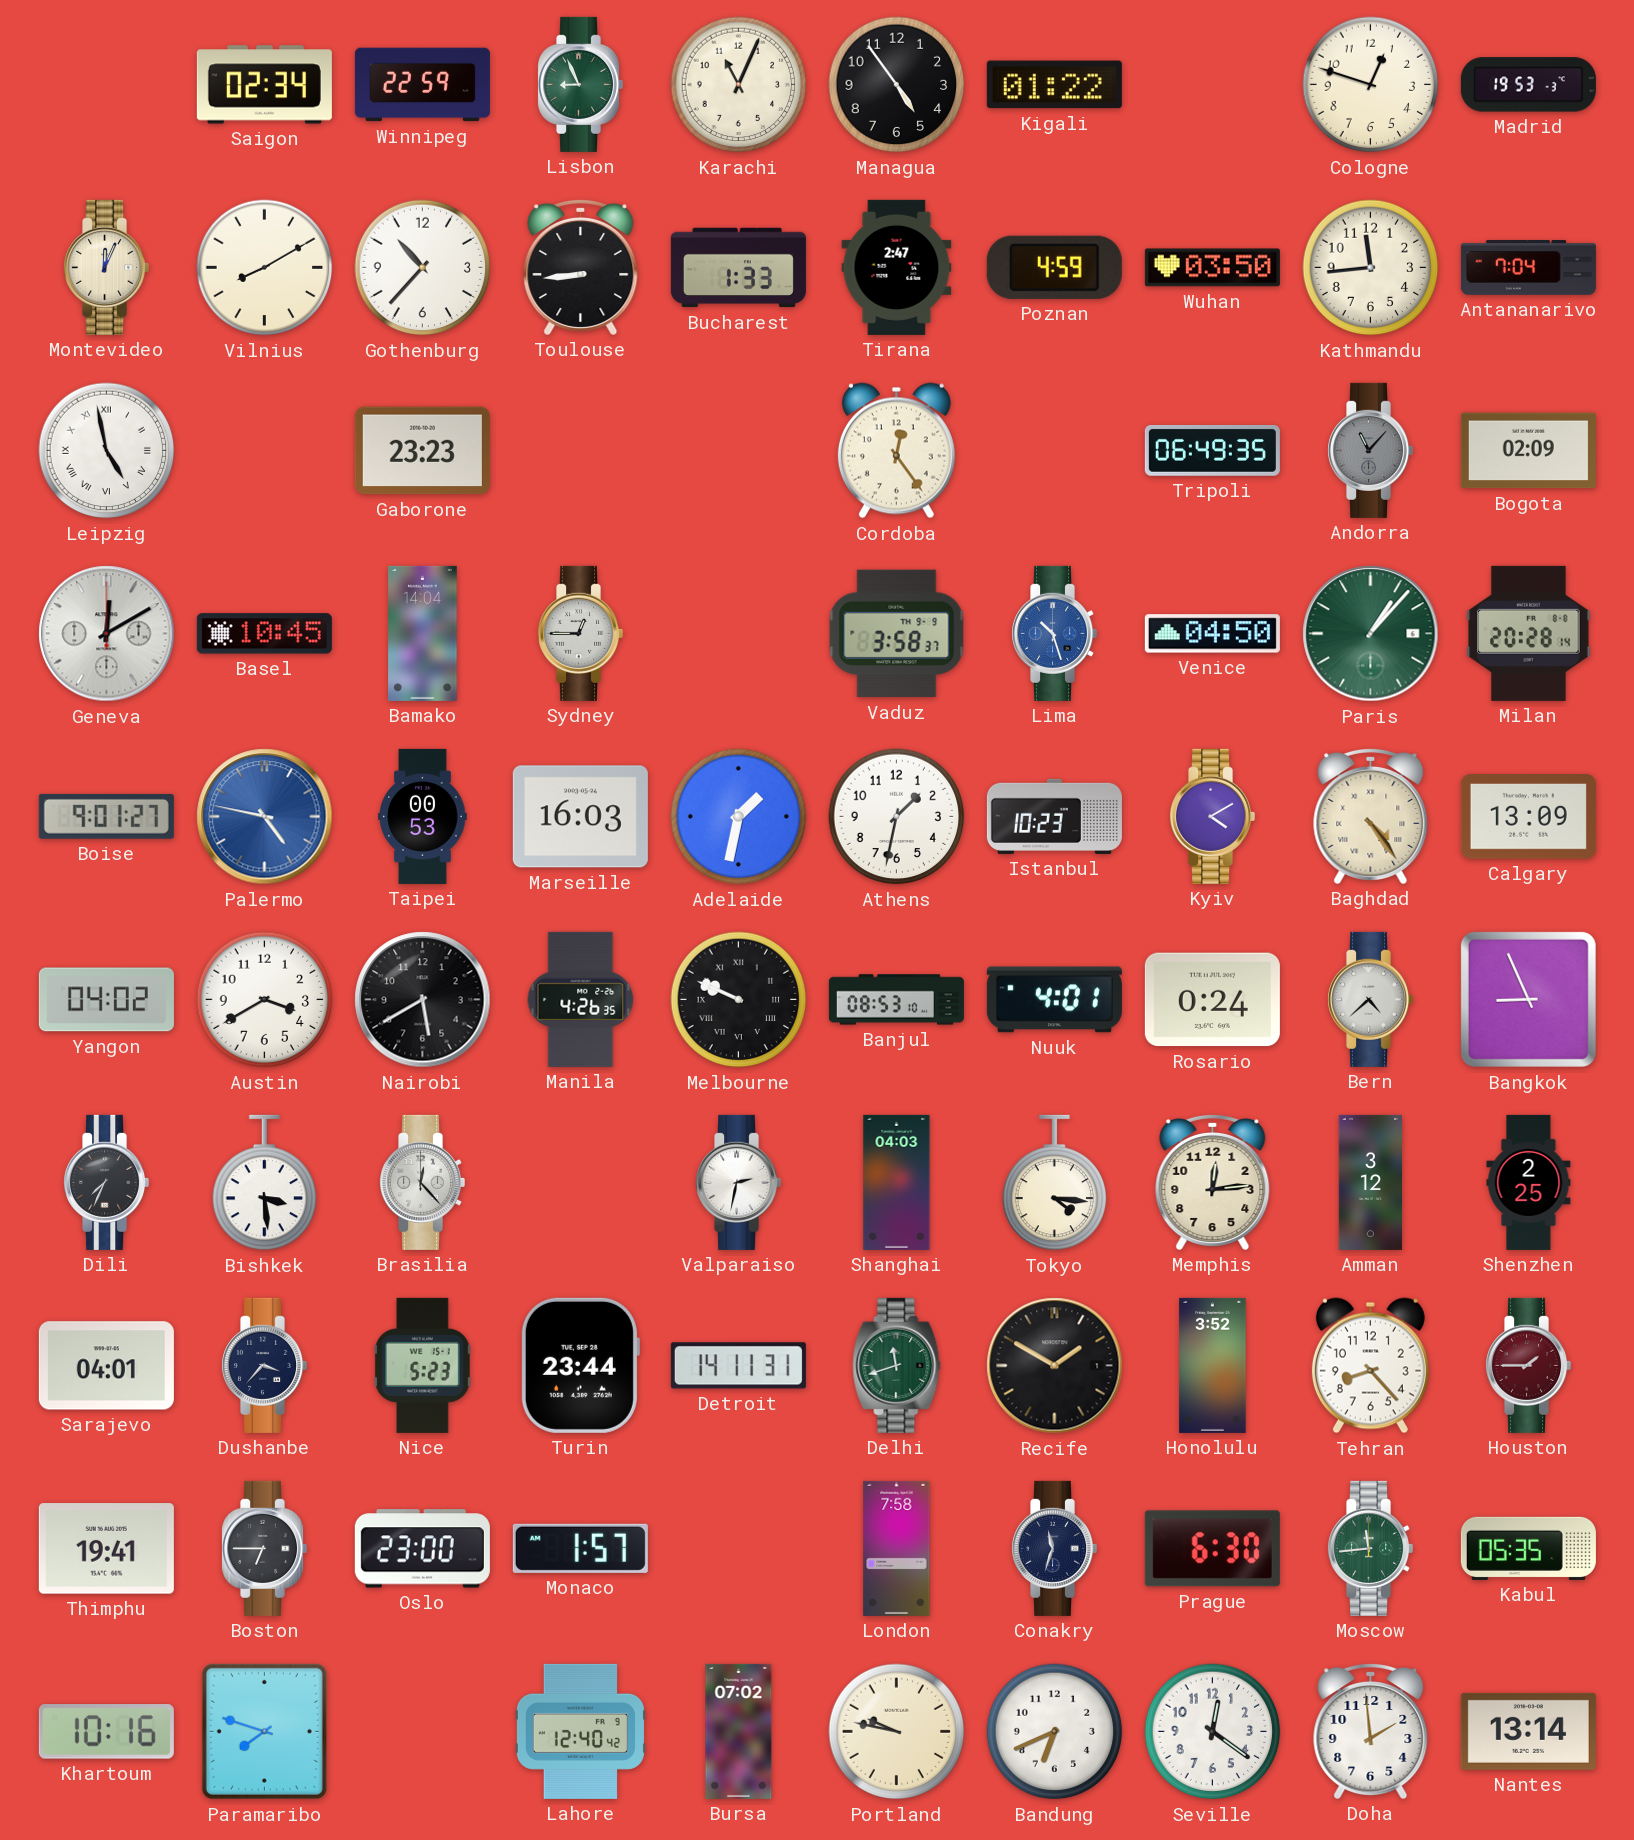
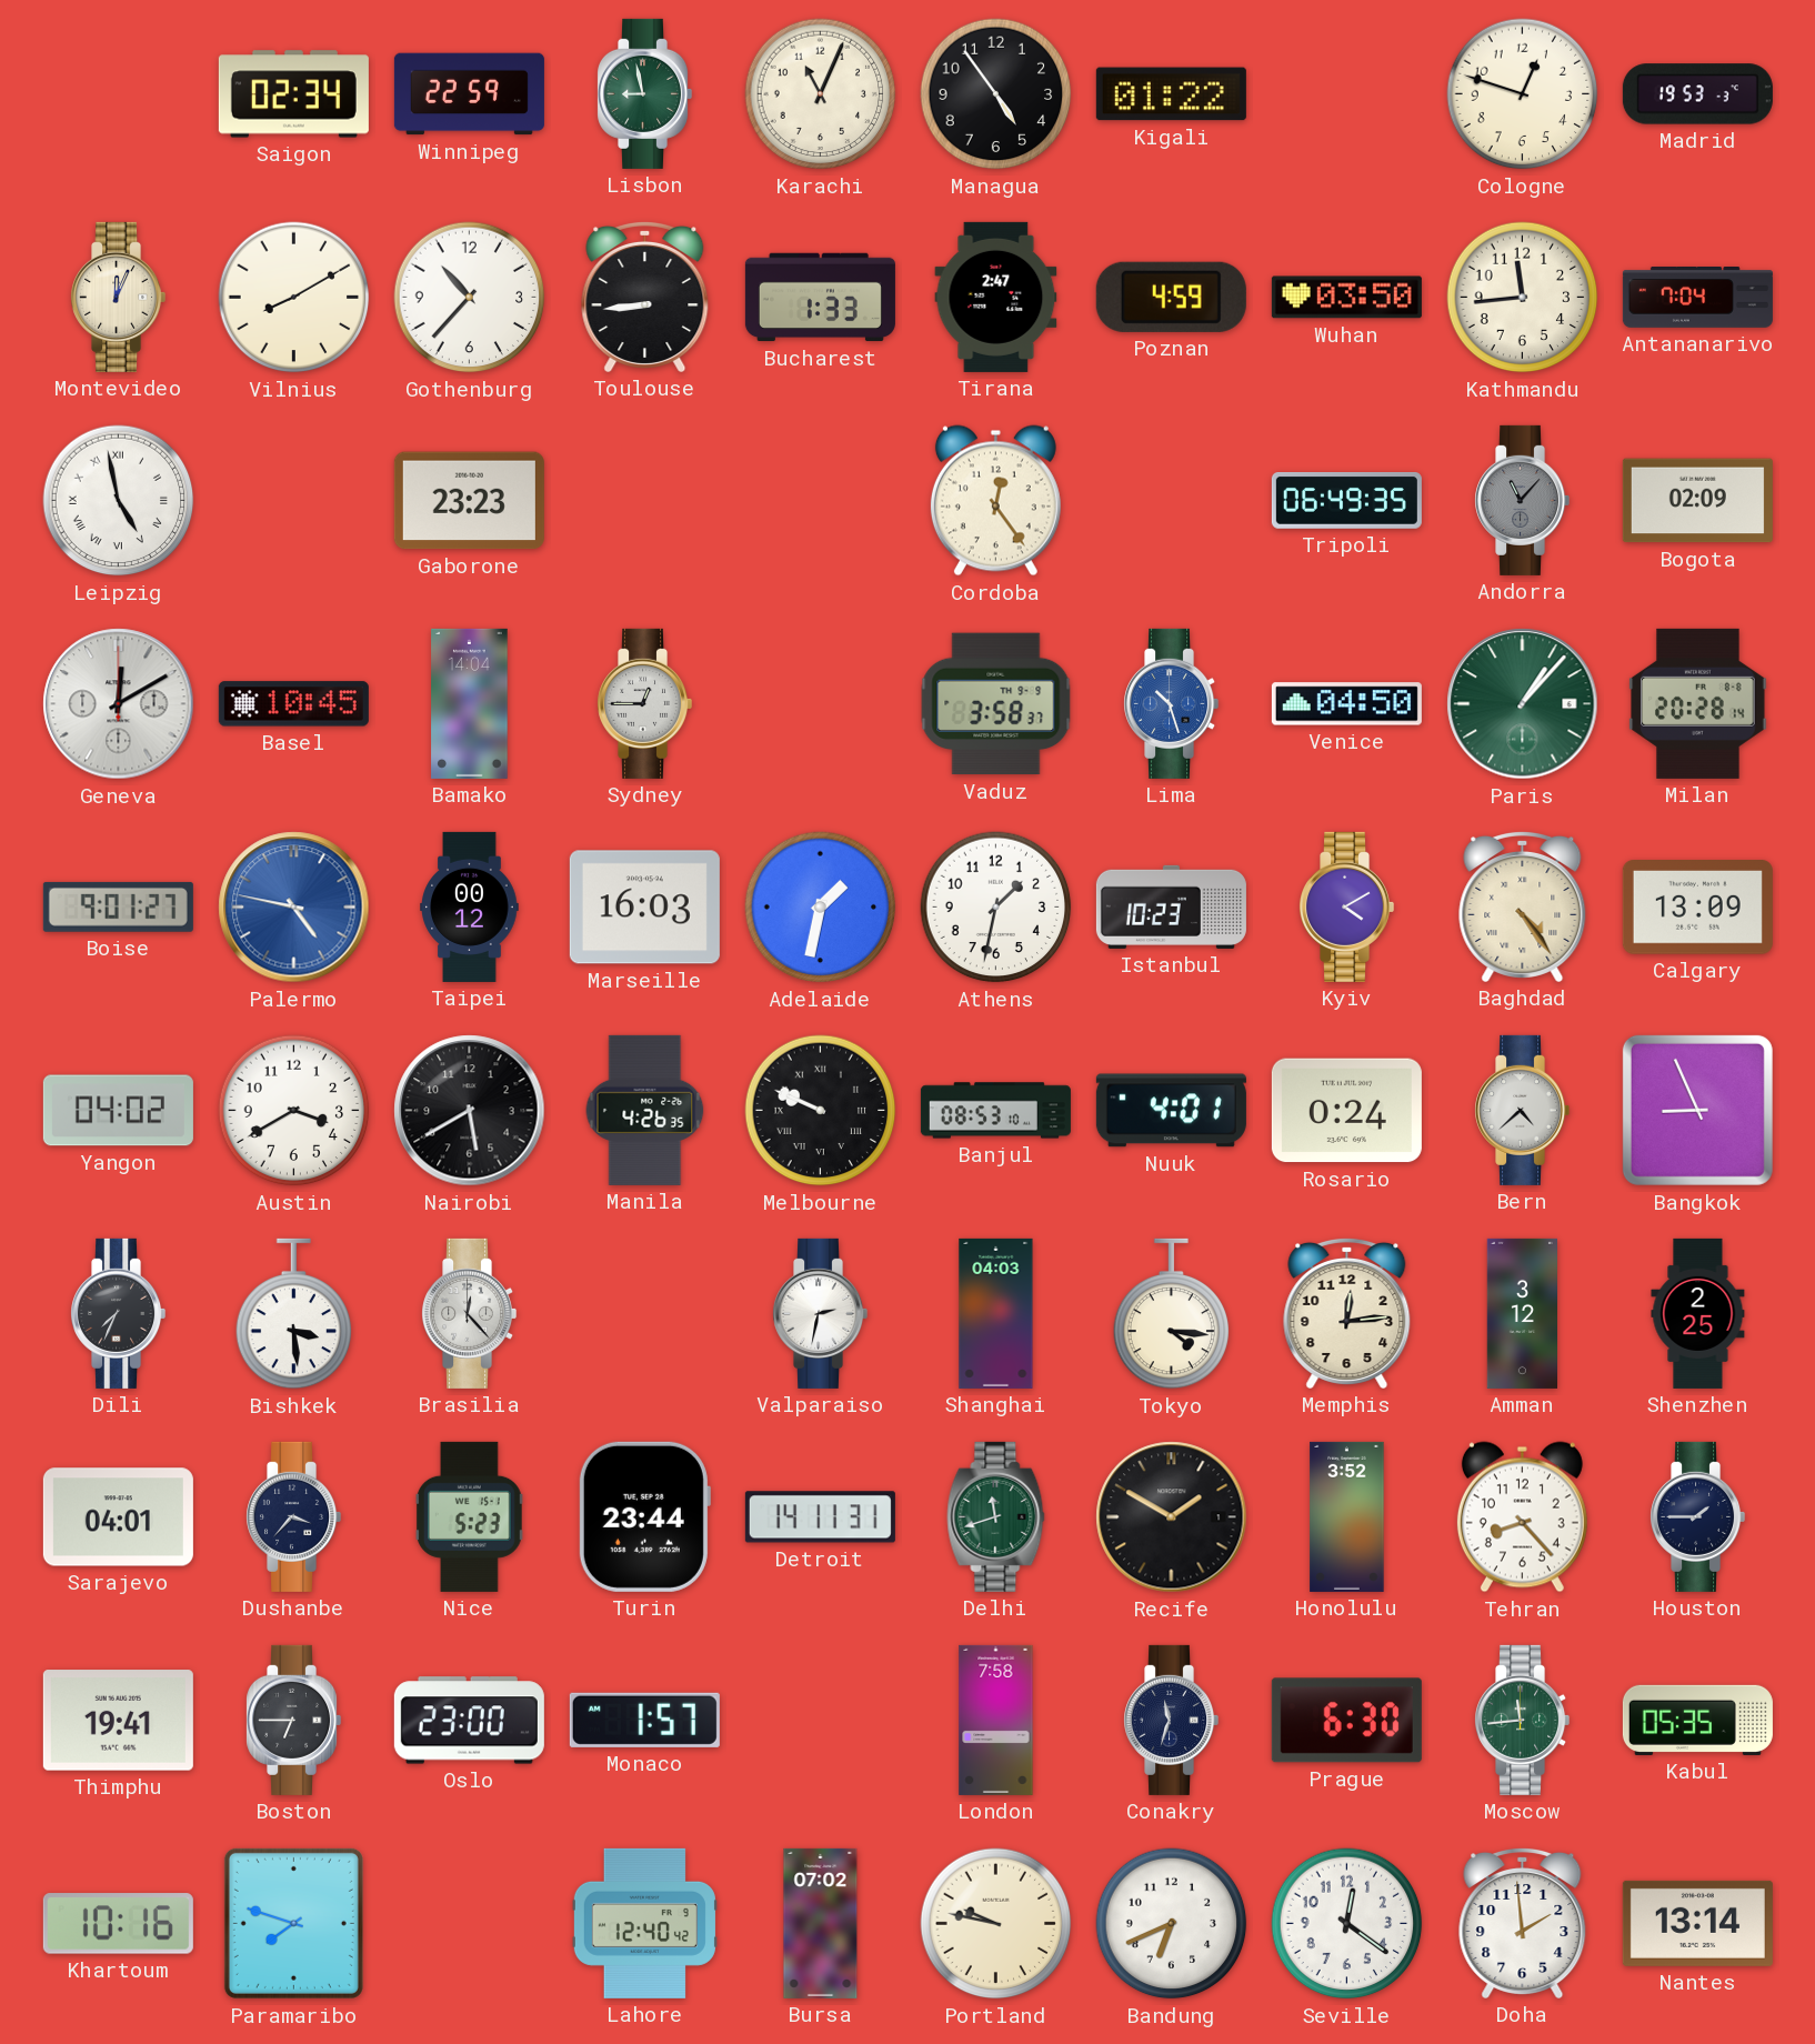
Lisbon: 8:56 -> 8:58
Taipei: 00:53 -> 00:12
Houston dial: burgundy -> navy
